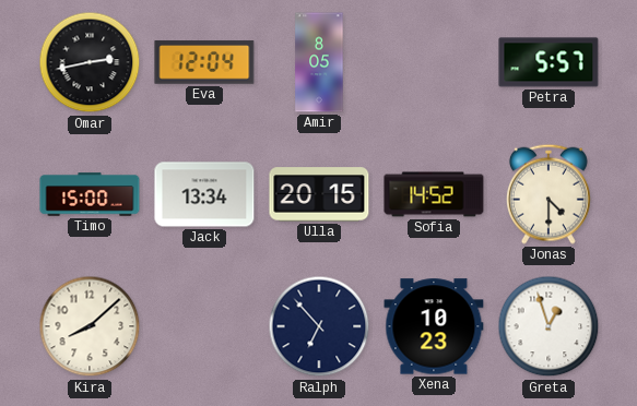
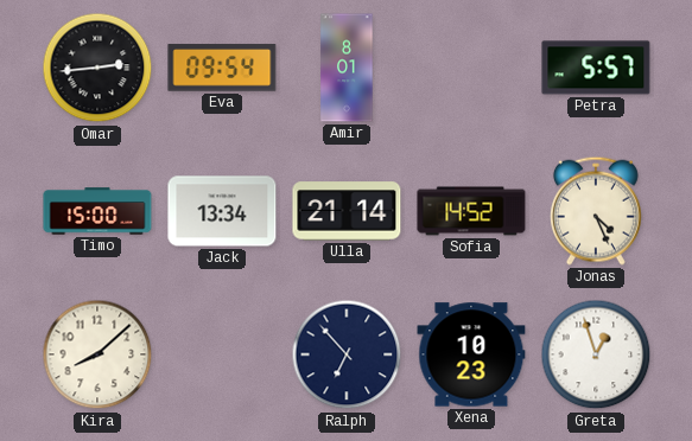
Omar: 2:43 -> 2:44
Eva: 12:04 -> 09:54
Amir: 8:05 -> 8:01
Ulla: 20:15 -> 21:14
Jonas: 4:30 -> 4:26
